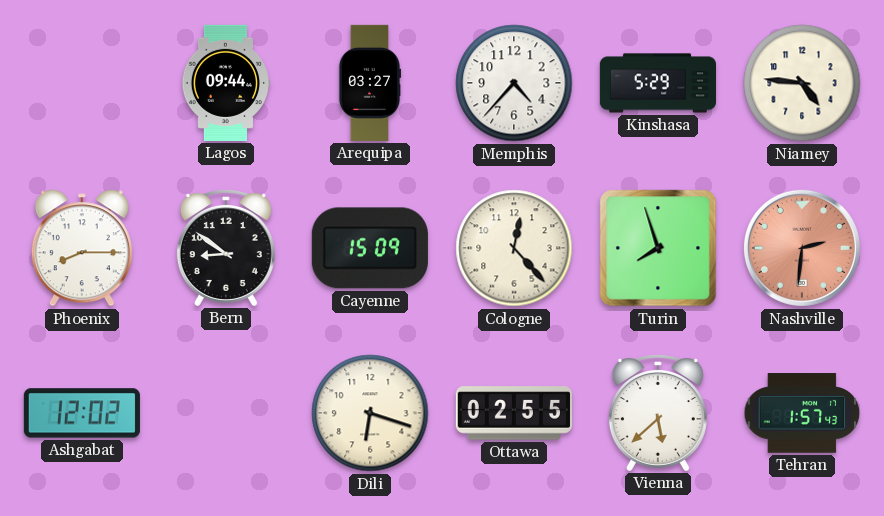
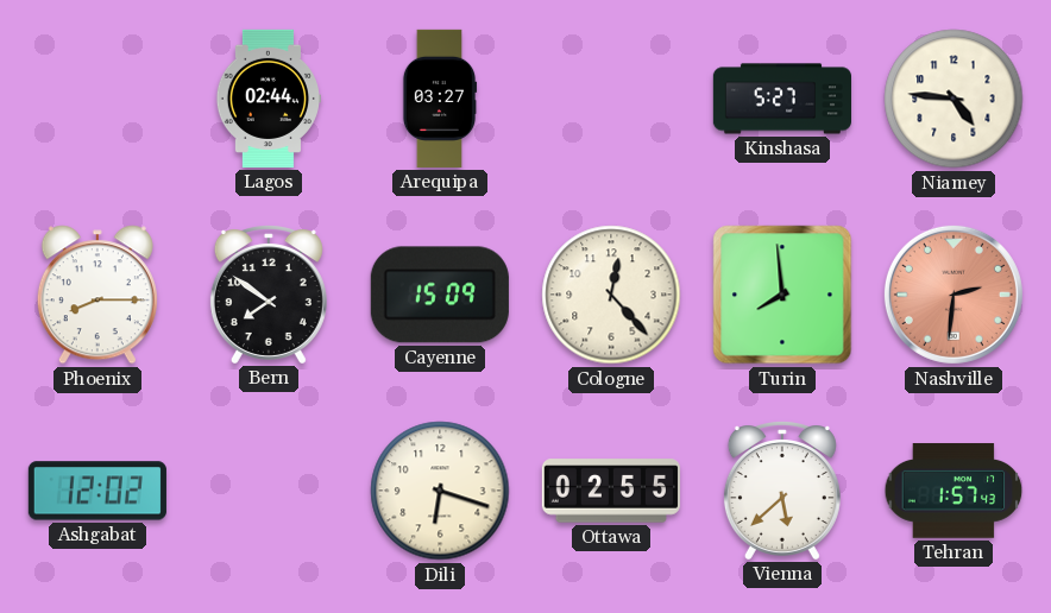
Lagos: 09:44 -> 02:44
Memphis: 4:37 -> none
Kinshasa: 5:29 -> 5:27
Bern: 8:51 -> 7:51
Turin: 7:57 -> 7:59
